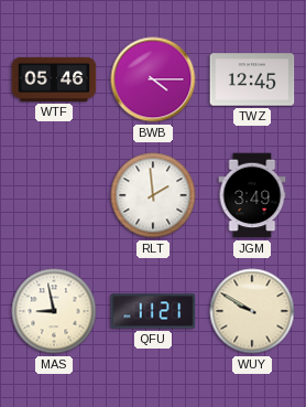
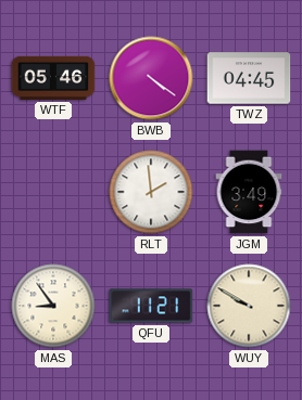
BWB: 4:15 -> 4:21
TWZ: 12:45 -> 04:45
MAS: 8:58 -> 8:54
